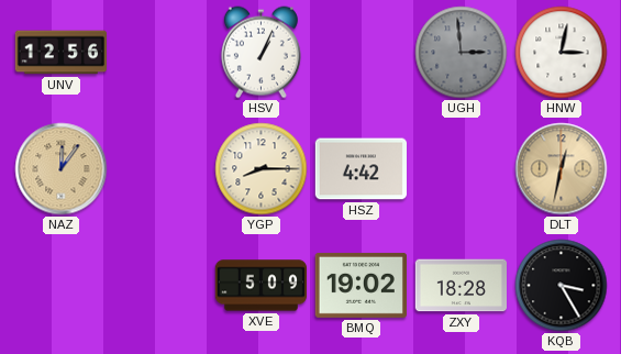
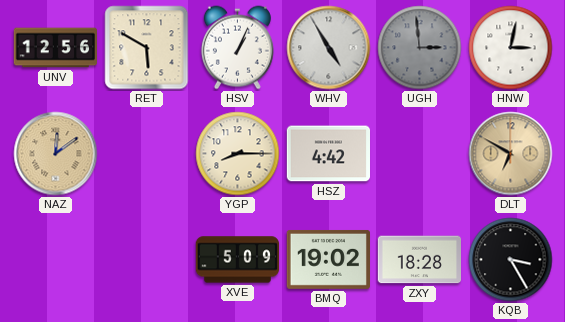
RET: none -> 5:50
WHV: none -> 4:55
NAZ: 12:06 -> 12:09
DLT: 12:32 -> 6:50
